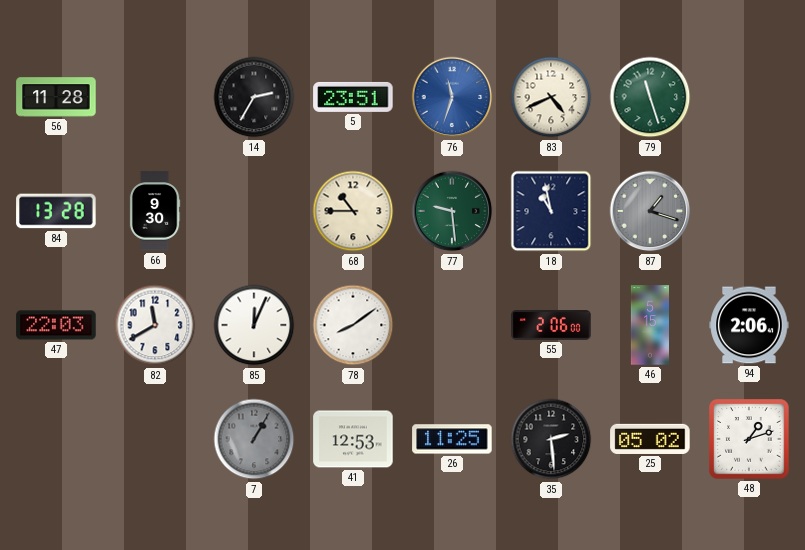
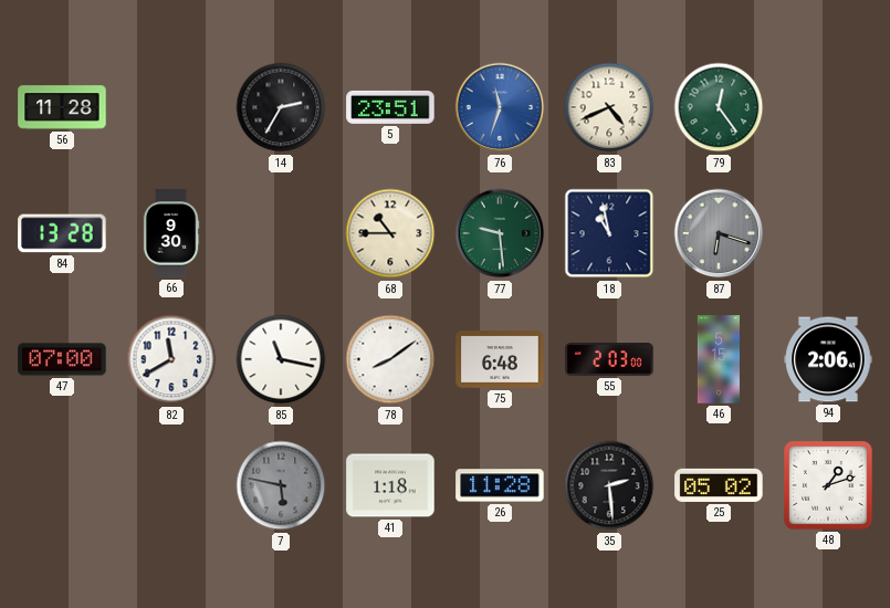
79: 11:27 -> 12:24
87: 1:18 -> 6:18
47: 22:03 -> 07:00
85: 12:04 -> 11:17
75: none -> 6:48
55: 2:06 -> 2:03
7: 1:05 -> 5:47
41: 12:53 -> 1:18
26: 11:25 -> 11:28
